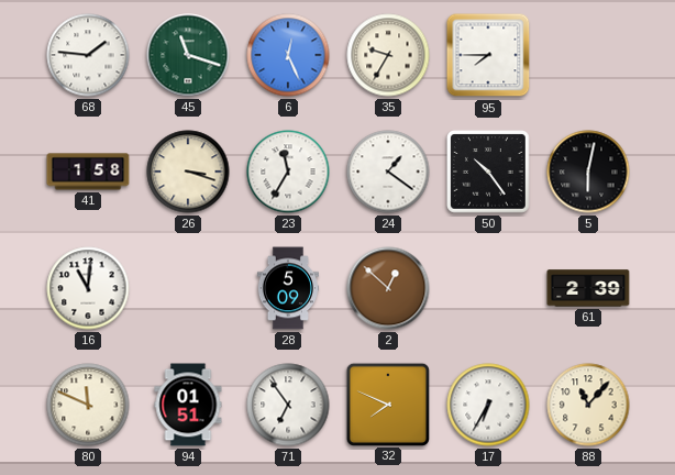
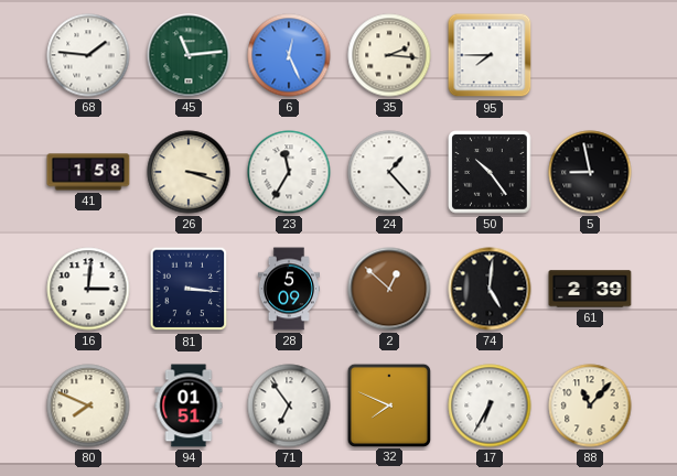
45: 11:18 -> 11:14
35: 9:35 -> 2:16
24: 1:21 -> 1:23
5: 6:02 -> 8:58
16: 11:01 -> 3:01
81: none -> 3:16
74: none -> 5:01
80: 11:49 -> 7:49
